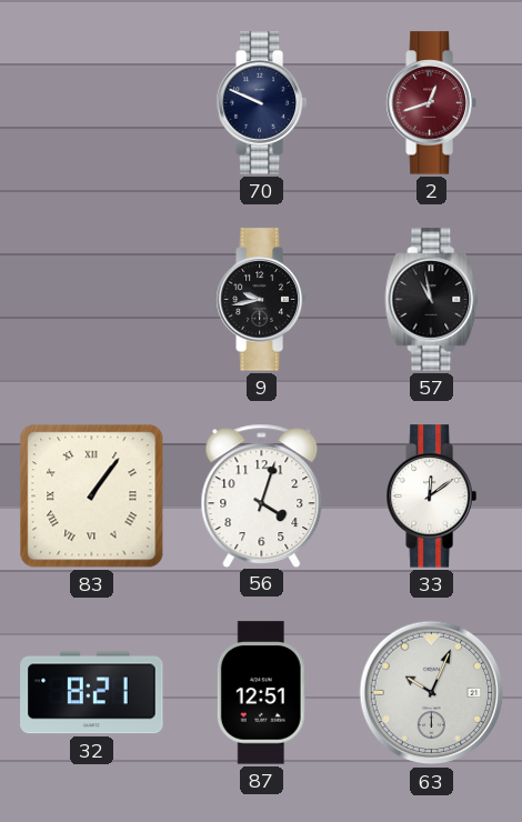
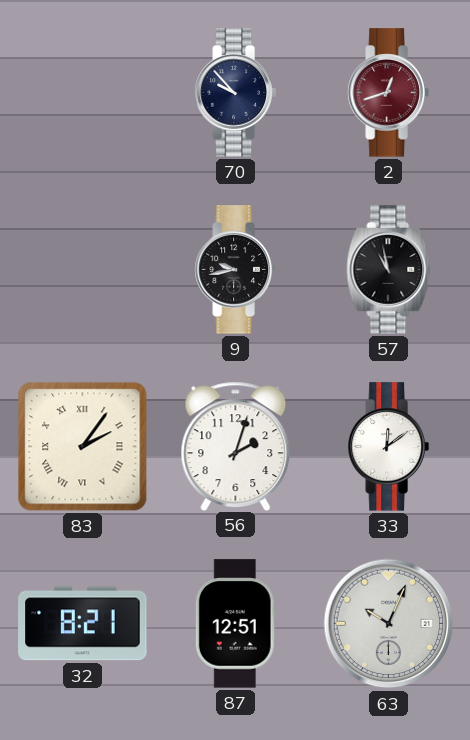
70: 9:49 -> 9:53
83: 1:06 -> 2:06
56: 4:03 -> 2:03
